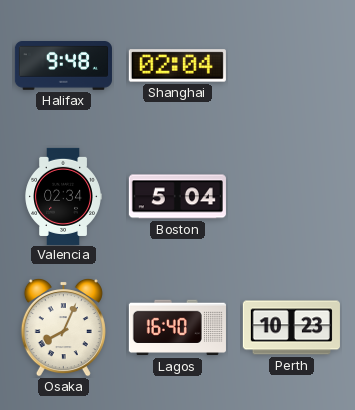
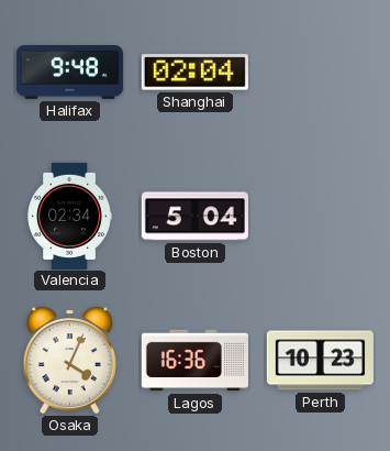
Osaka: 8:04 -> 4:04
Lagos: 16:40 -> 16:36
